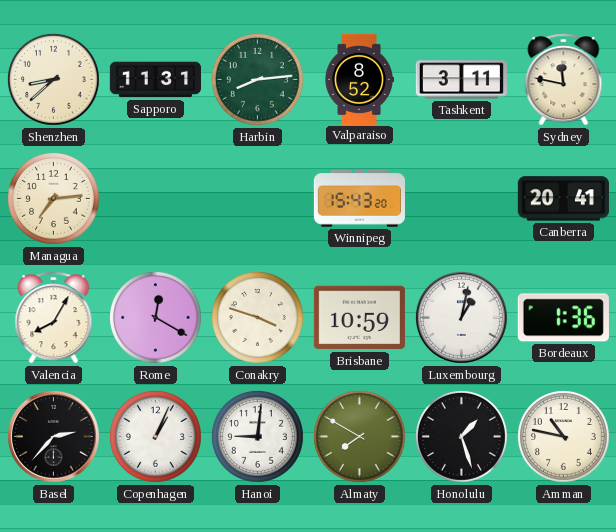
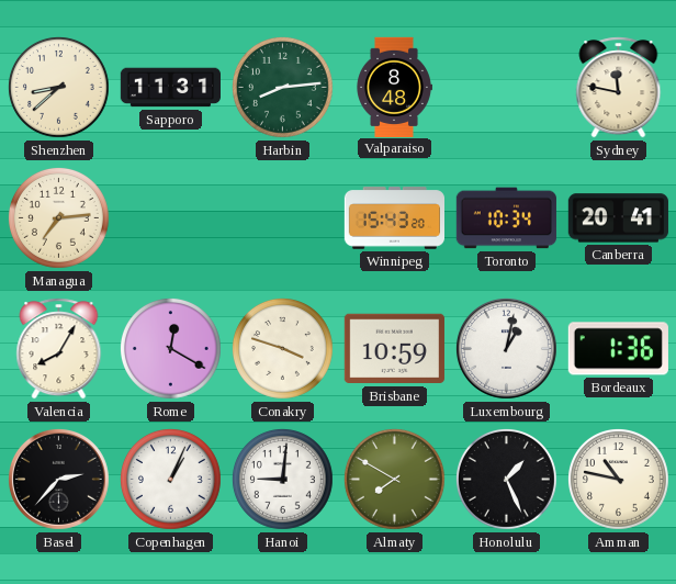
Valparaiso: 8:52 -> 8:48
Tashkent: 3:11 -> none
Toronto: none -> 10:34
Honolulu: 1:27 -> 1:26
